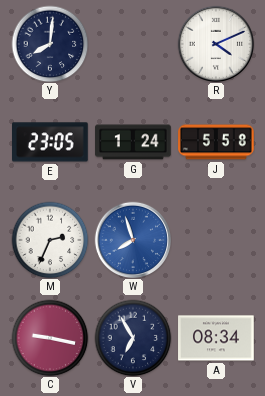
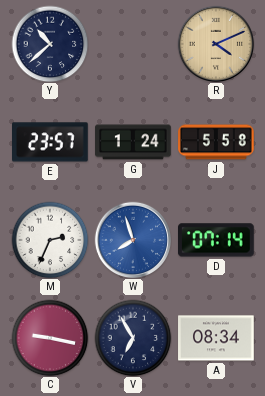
Y: 8:01 -> 10:38
R dial: white -> champagne
E: 23:05 -> 23:57
D: none -> 07:14
